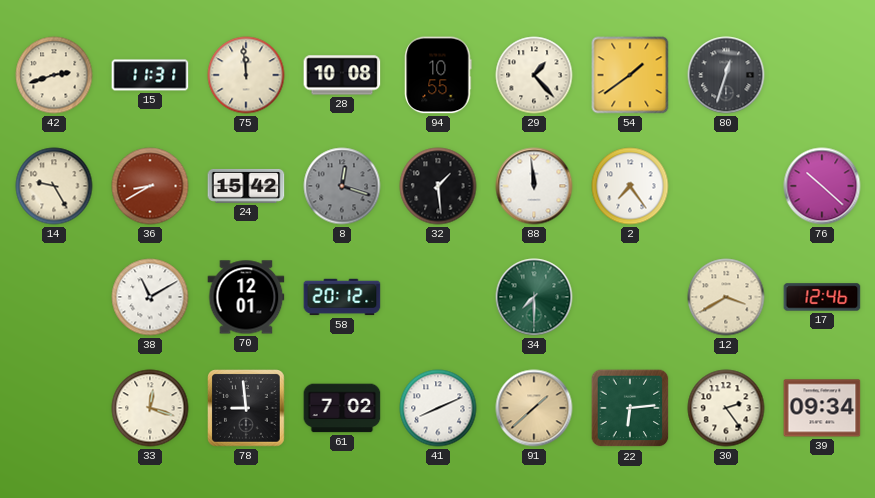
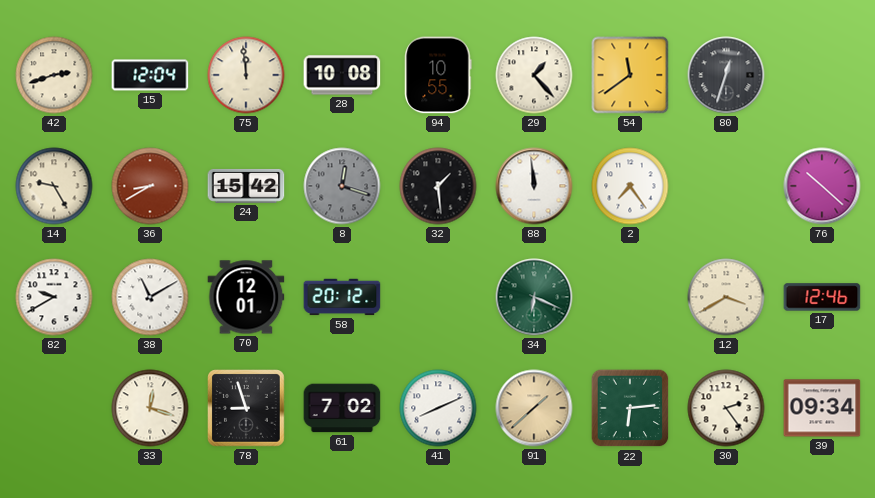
15: 11:31 -> 12:04
54: 1:39 -> 11:39
82: none -> 9:40
34: 7:30 -> 6:19
78: 8:59 -> 8:57
